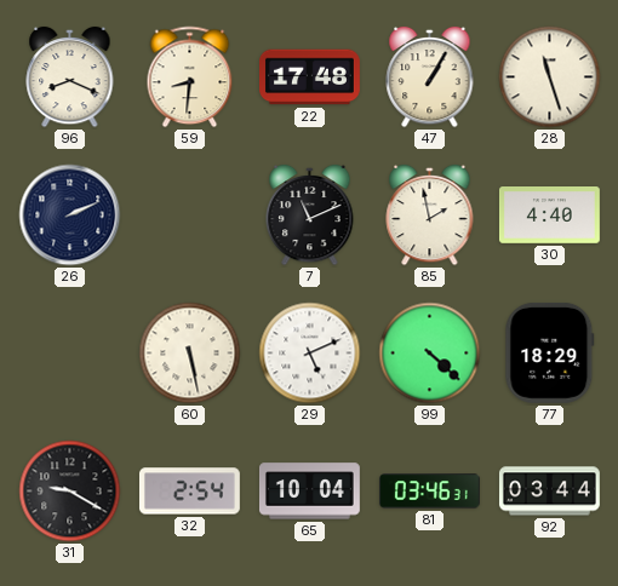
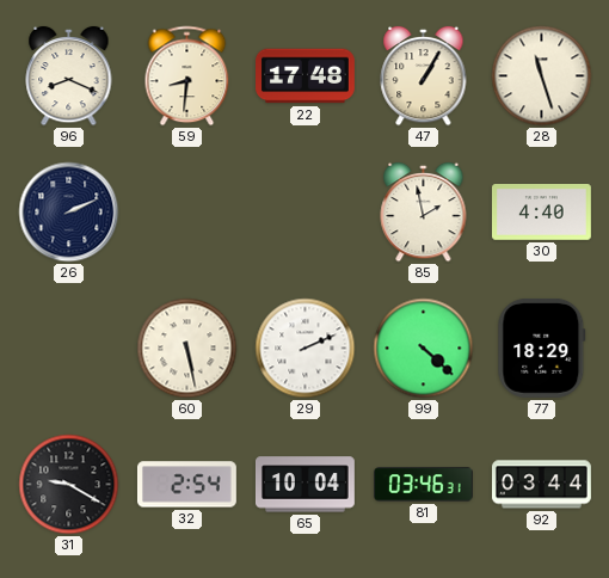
7: 11:11 -> none
29: 5:11 -> 2:11
